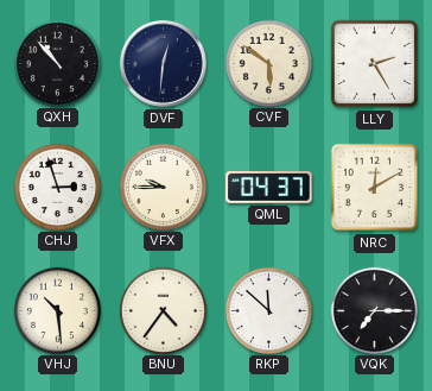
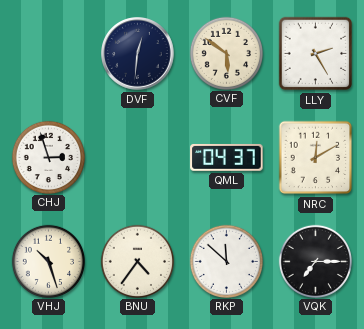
QXH: 10:53 -> none
VFX: 9:45 -> none
VHJ: 10:29 -> 10:27
